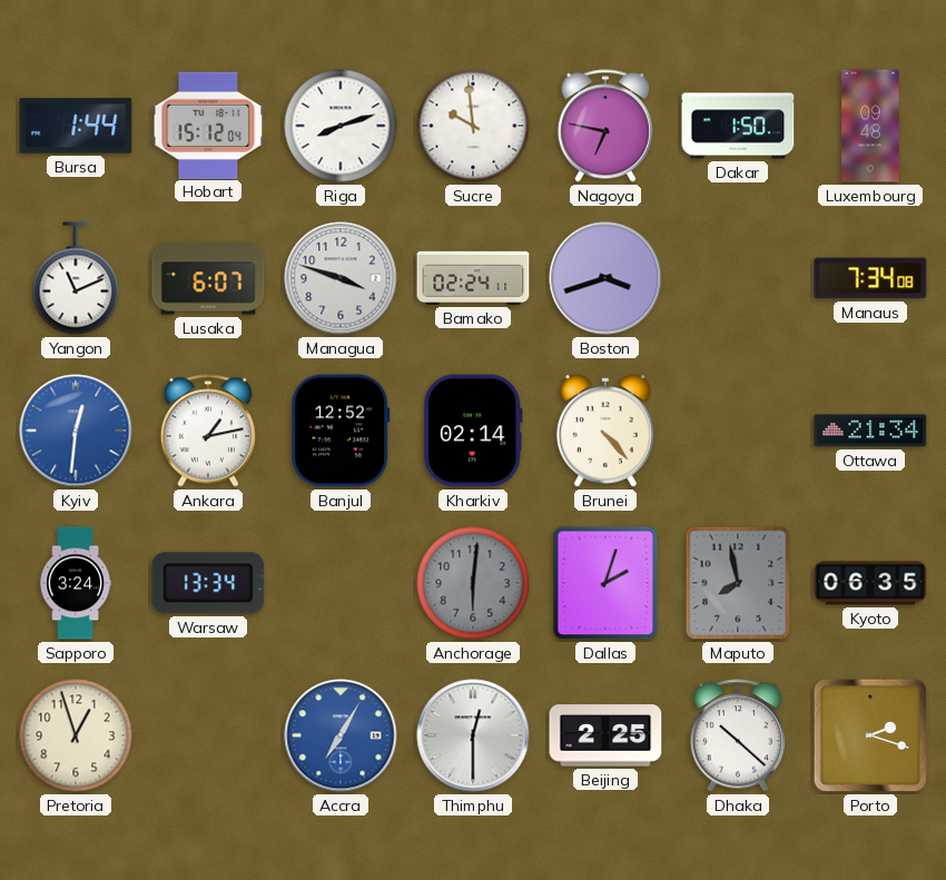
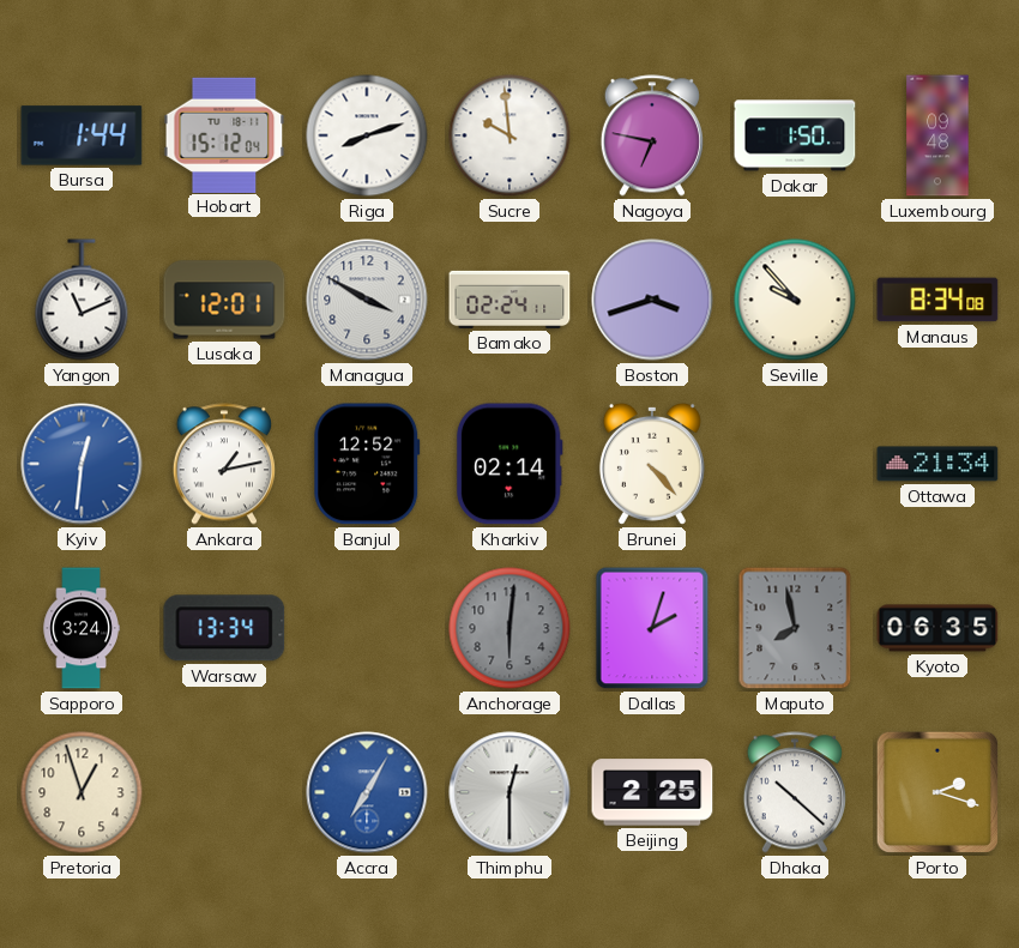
Lusaka: 6:07 -> 12:01
Managua: 3:48 -> 3:50
Seville: none -> 9:53
Manaus: 7:34 -> 8:34
